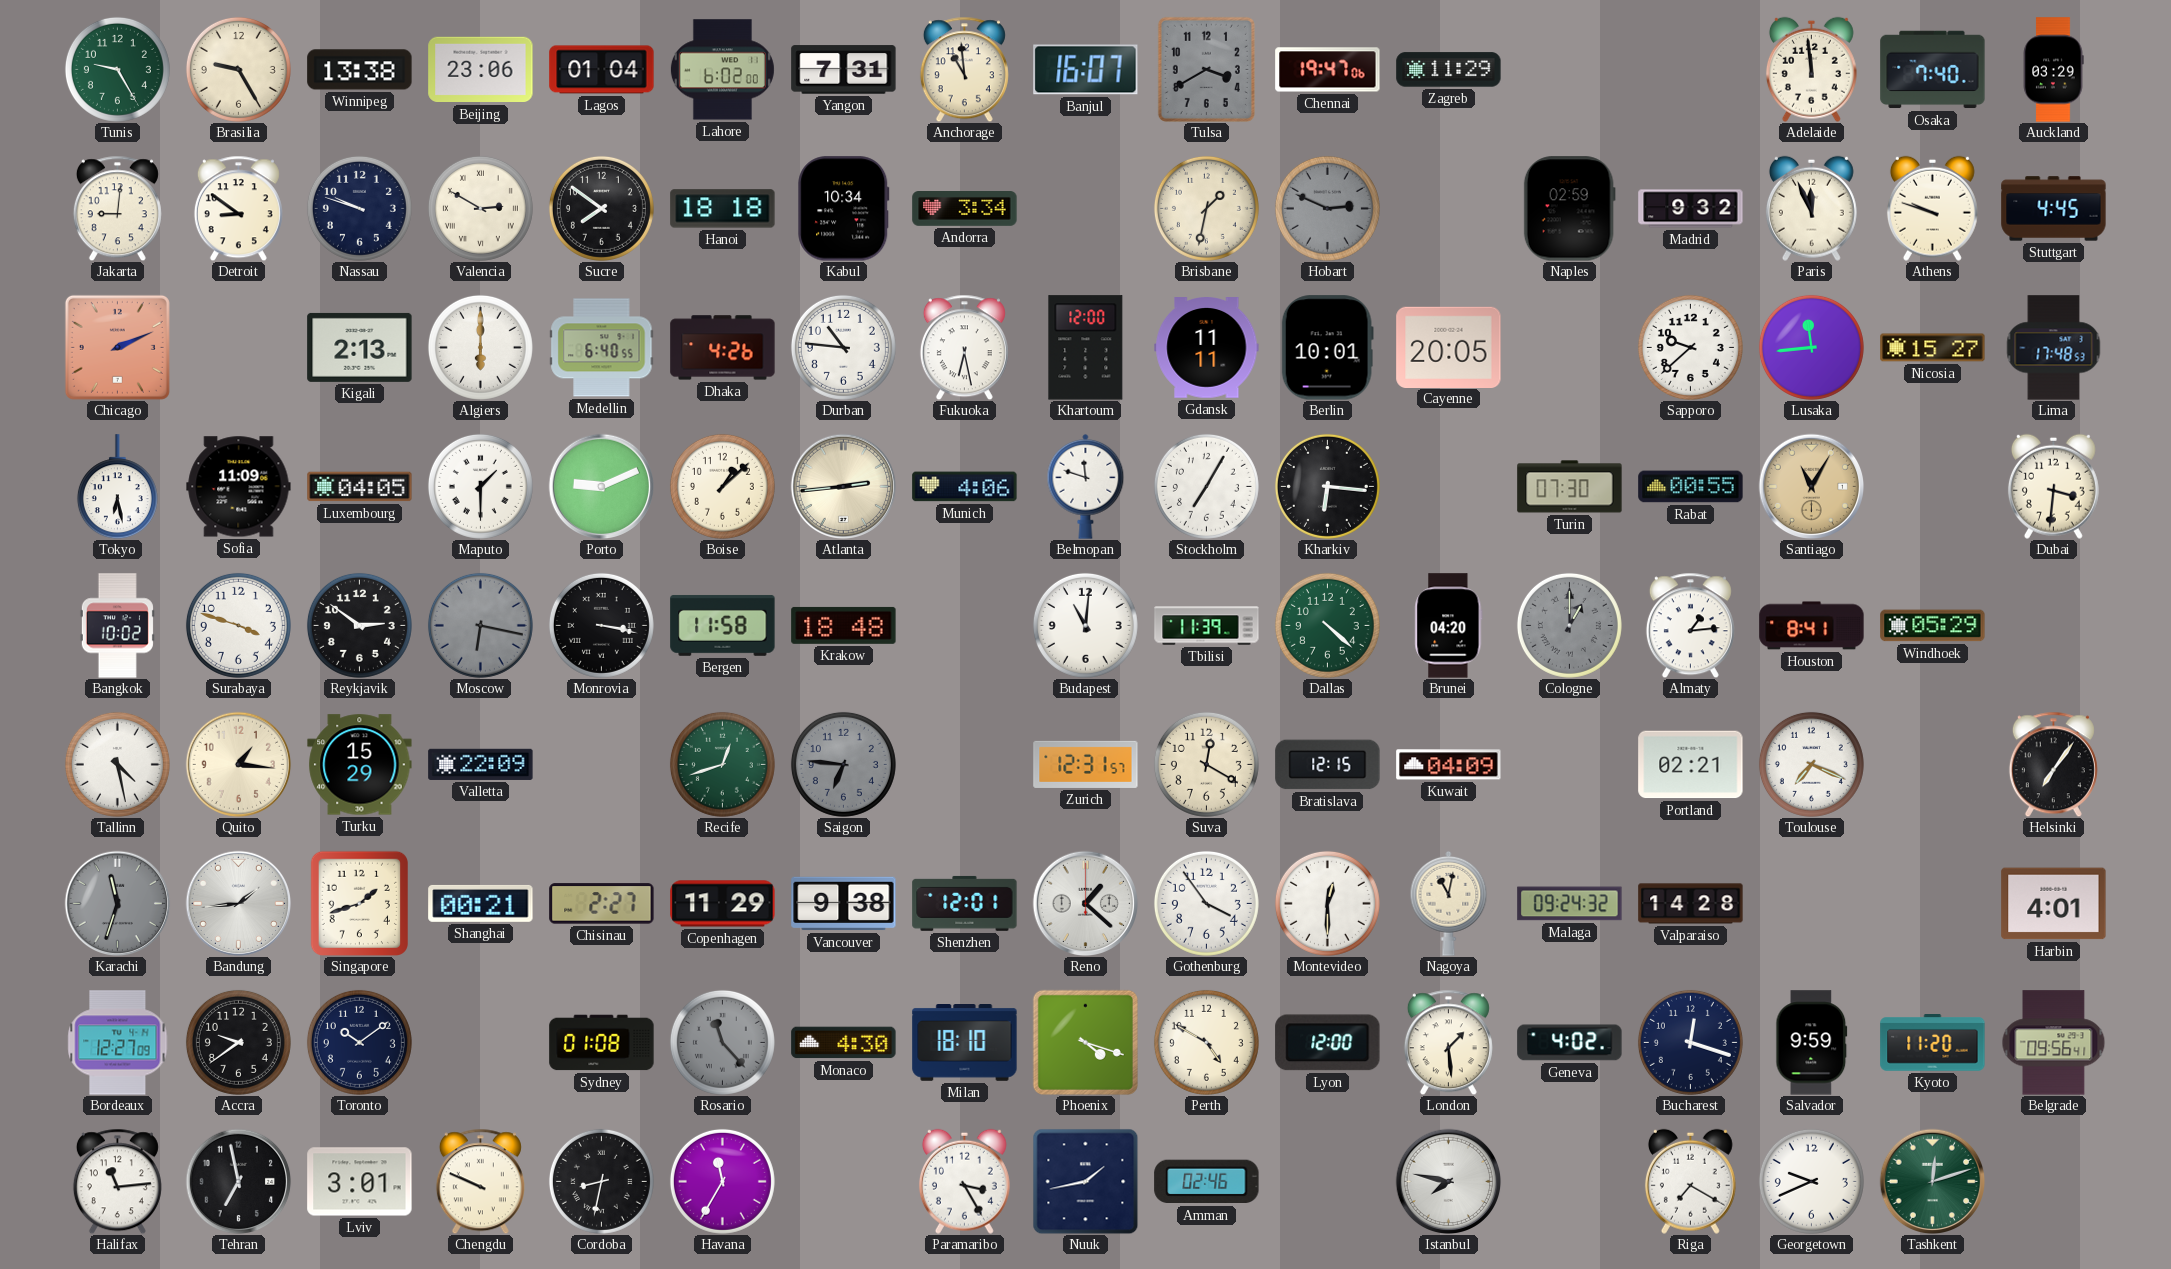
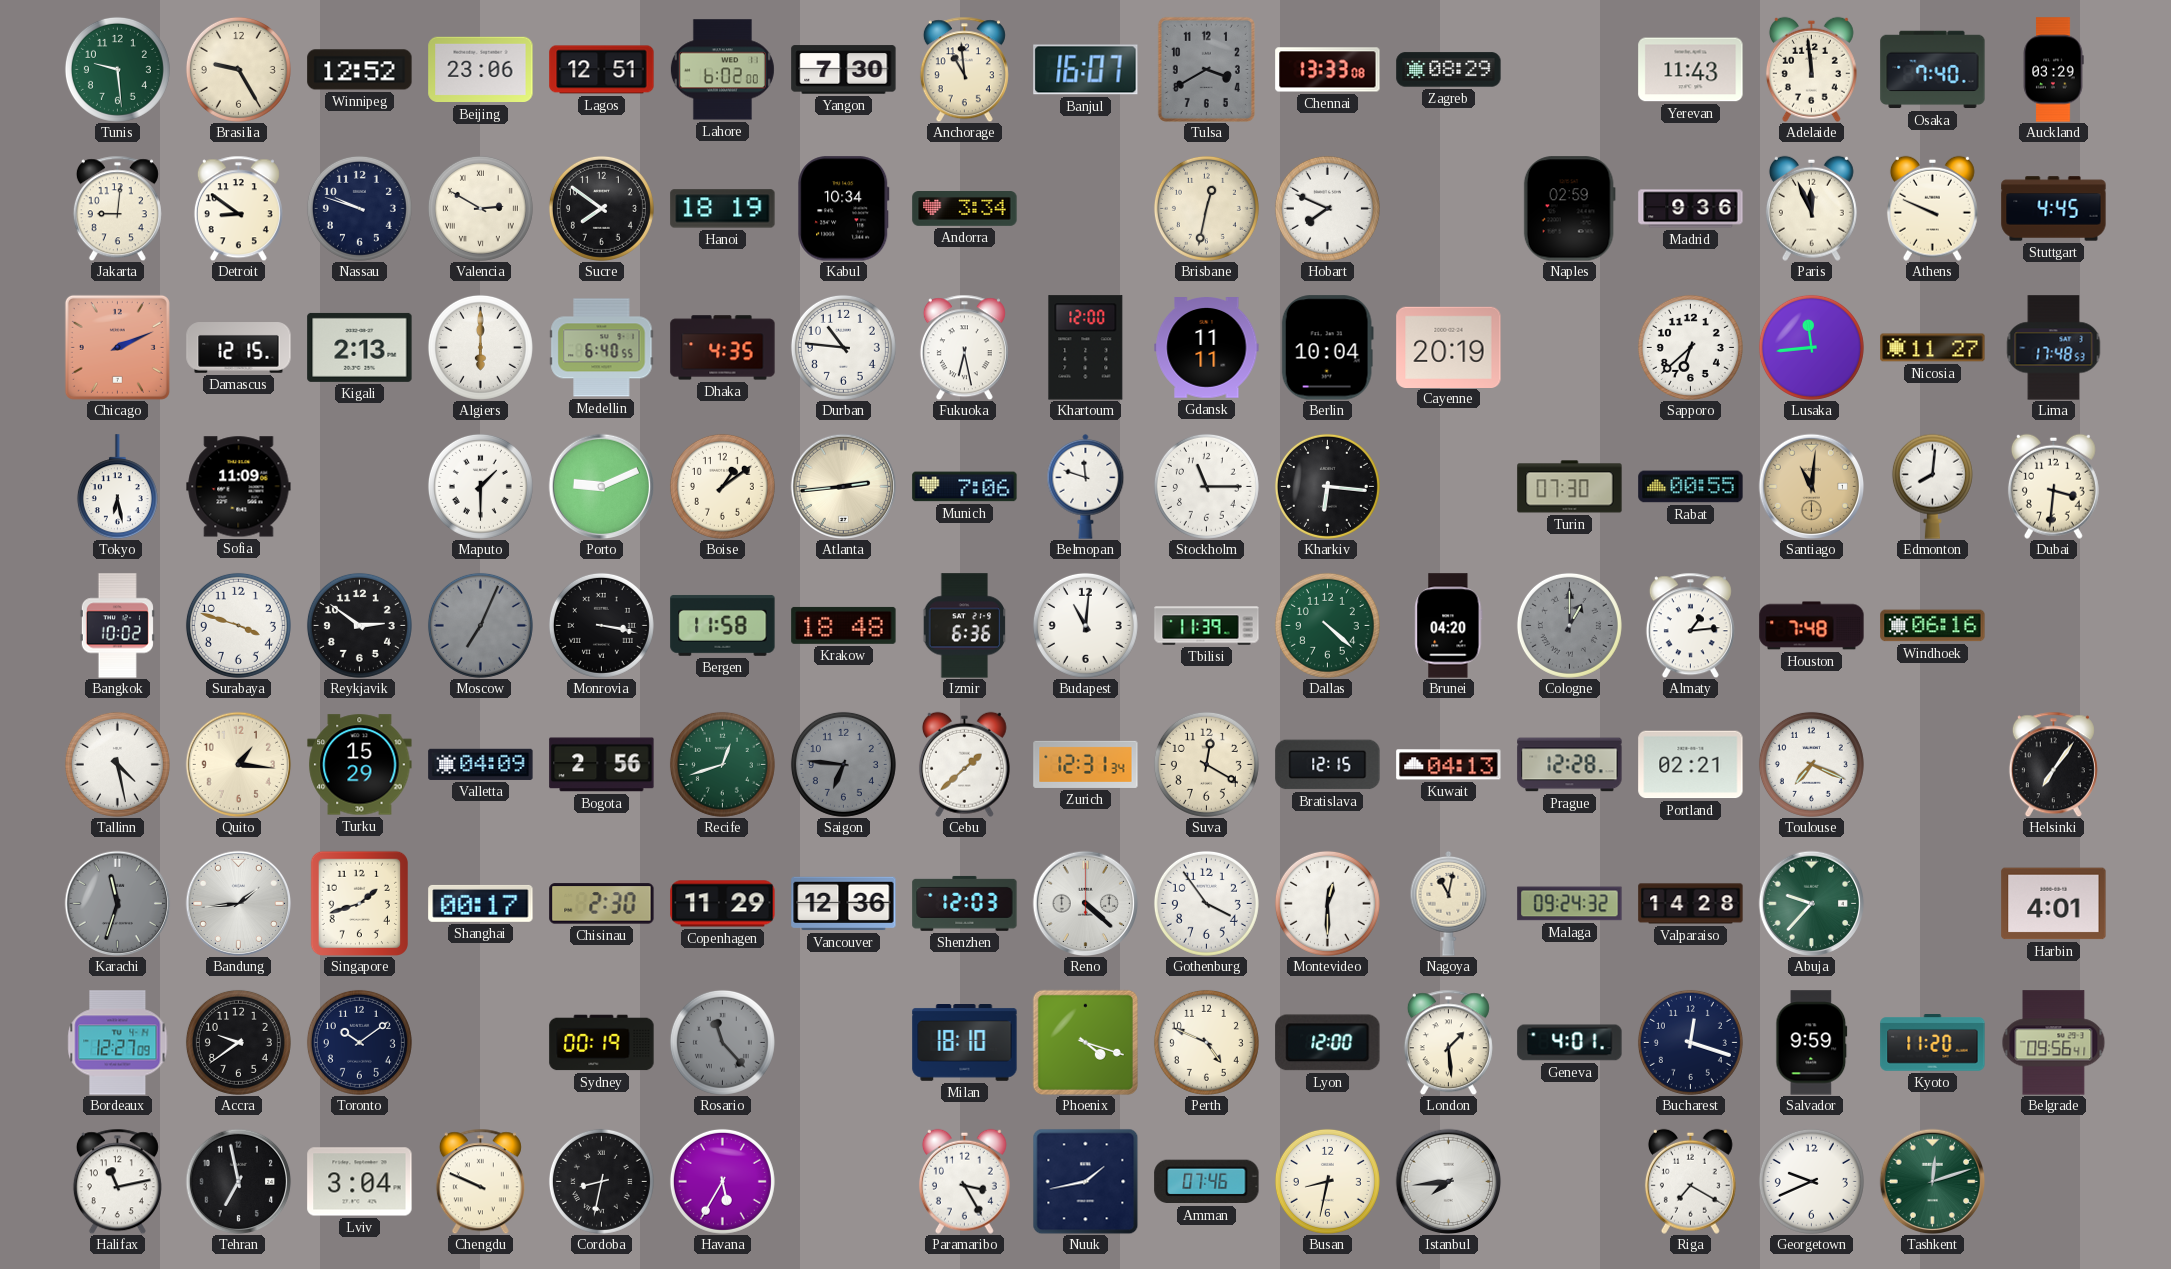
Tunis: 9:25 -> 9:29
Winnipeg: 13:38 -> 12:52
Lagos: 01:04 -> 12:51
Yangon: 7:31 -> 7:30
Chennai: 19:47 -> 13:33
Zagreb: 11:29 -> 08:29
Yerevan: none -> 11:43
Hanoi: 18:18 -> 18:19
Brisbane: 1:32 -> 12:32
Hobart: 2:49 -> 7:49
Hobart dial: grey -> white
Madrid: 9:32 -> 9:36
Athens: 9:48 -> 9:49
Damascus: none -> 12:15
Dhaka: 4:26 -> 4:35
Berlin: 10:01 -> 10:04
Cayenne: 20:05 -> 20:19
Sapporo: 9:38 -> 6:38
Nicosia: 15:27 -> 11:27
Luxembourg: 04:05 -> none
Boise: 1:08 -> 1:09
Munich: 4:06 -> 7:06
Stockholm: 7:05 -> 11:15
Santiago: 11:05 -> 11:01
Edmonton: none -> 8:01
Moscow: 6:17 -> 7:04
Izmir: none -> 6:36
Houston: 8:41 -> 7:48
Windhoek: 05:29 -> 06:16
Valletta: 22:09 -> 04:09
Bogota: none -> 2:56
Cebu: none -> 1:38
Zurich: 12:31:57 -> 12:31:34
Kuwait: 04:09 -> 04:13
Prague: none -> 12:28
Shanghai: 00:21 -> 00:17
Chisinau: 2:27 -> 2:30
Vancouver: 9:38 -> 12:36
Shenzhen: 12:01 -> 12:03
Reno: 1:22 -> 4:22
Abuja: none -> 9:37
Sydney: 01:08 -> 00:19
Monaco: 4:30 -> none
Perth: 4:50 -> 4:49
Geneva: 4:02 -> 4:01
Halifax: 11:14 -> 11:13
Lviv: 3:01 -> 3:04
Havana: 11:35 -> 5:35
Amman: 02:46 -> 07:46
Busan: none -> 8:32
Istanbul: 7:47 -> 7:44
